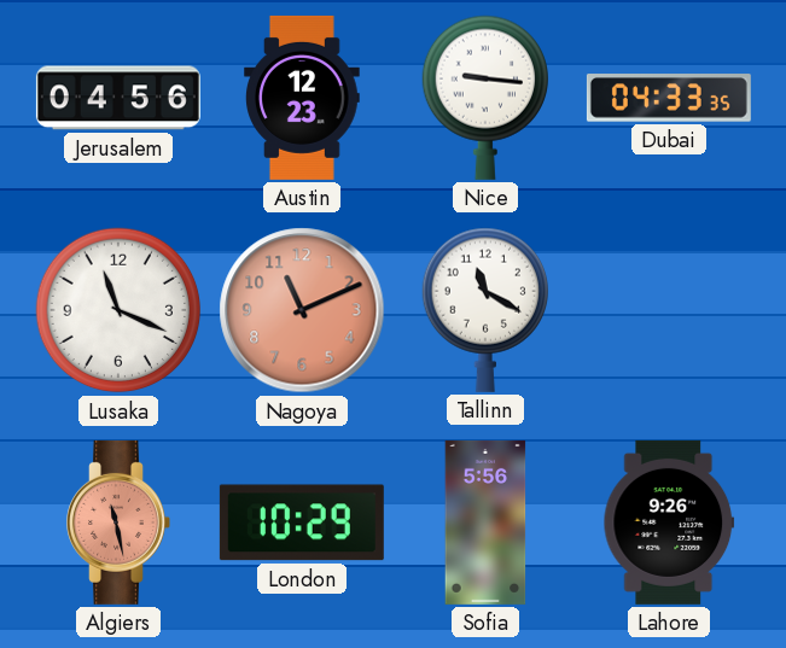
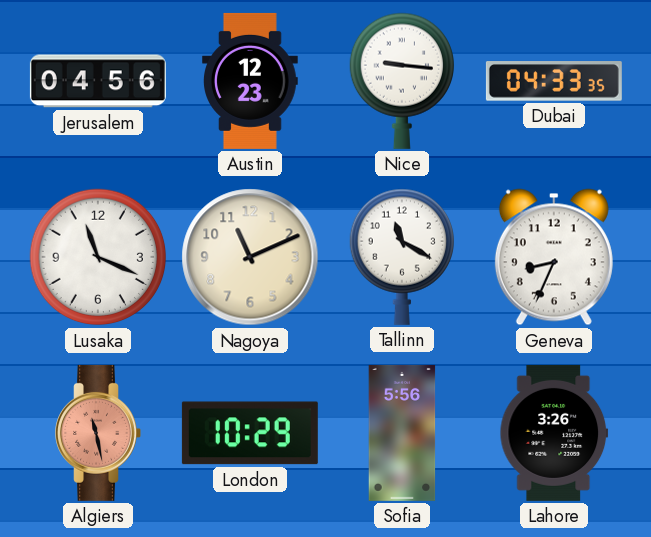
Nagoya dial: salmon -> cream
Geneva: none -> 8:34
Lahore: 9:26 -> 3:26
